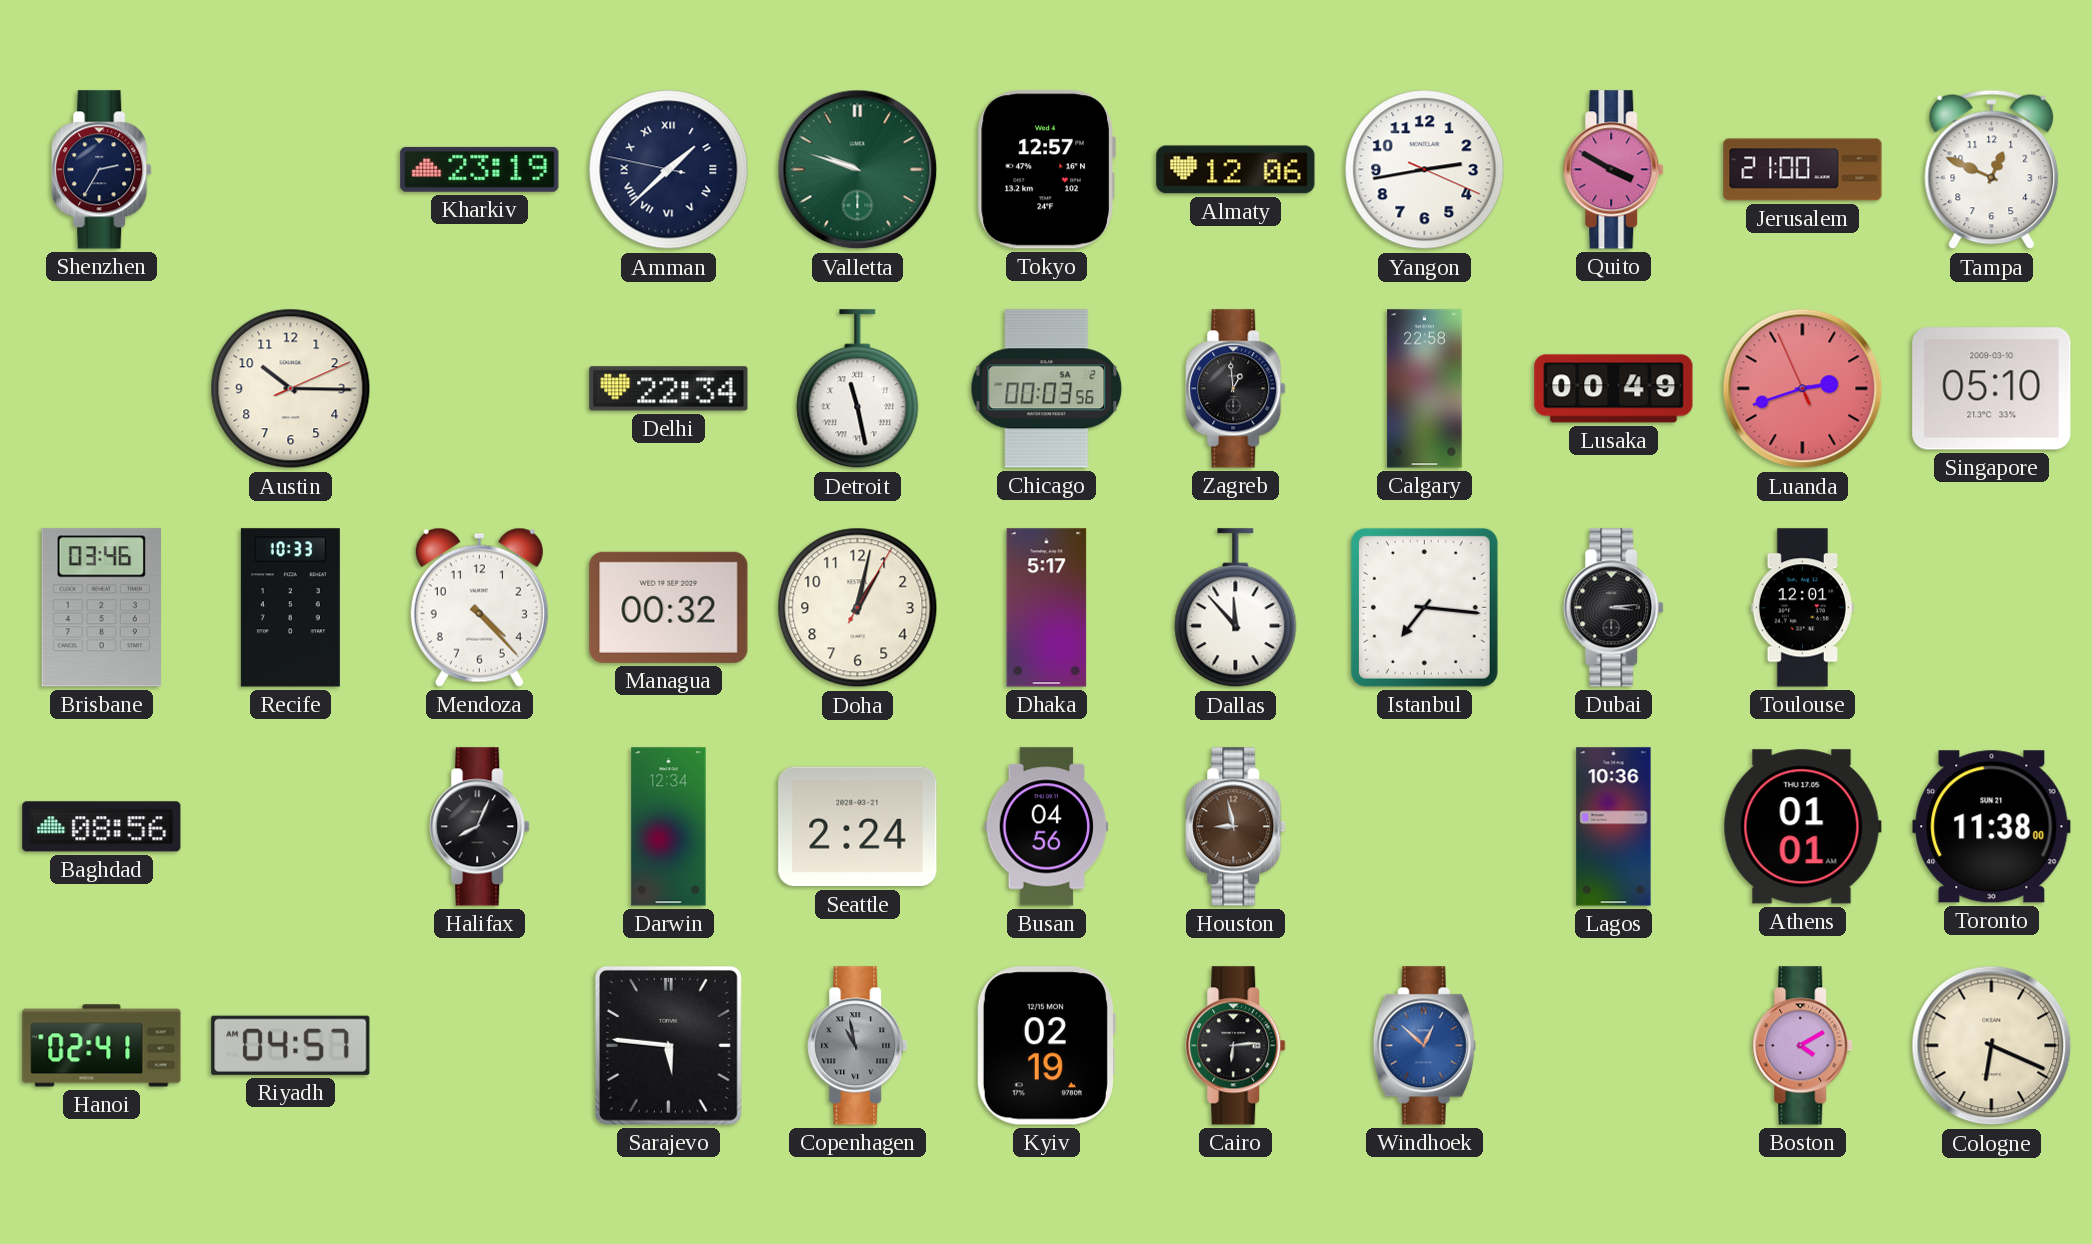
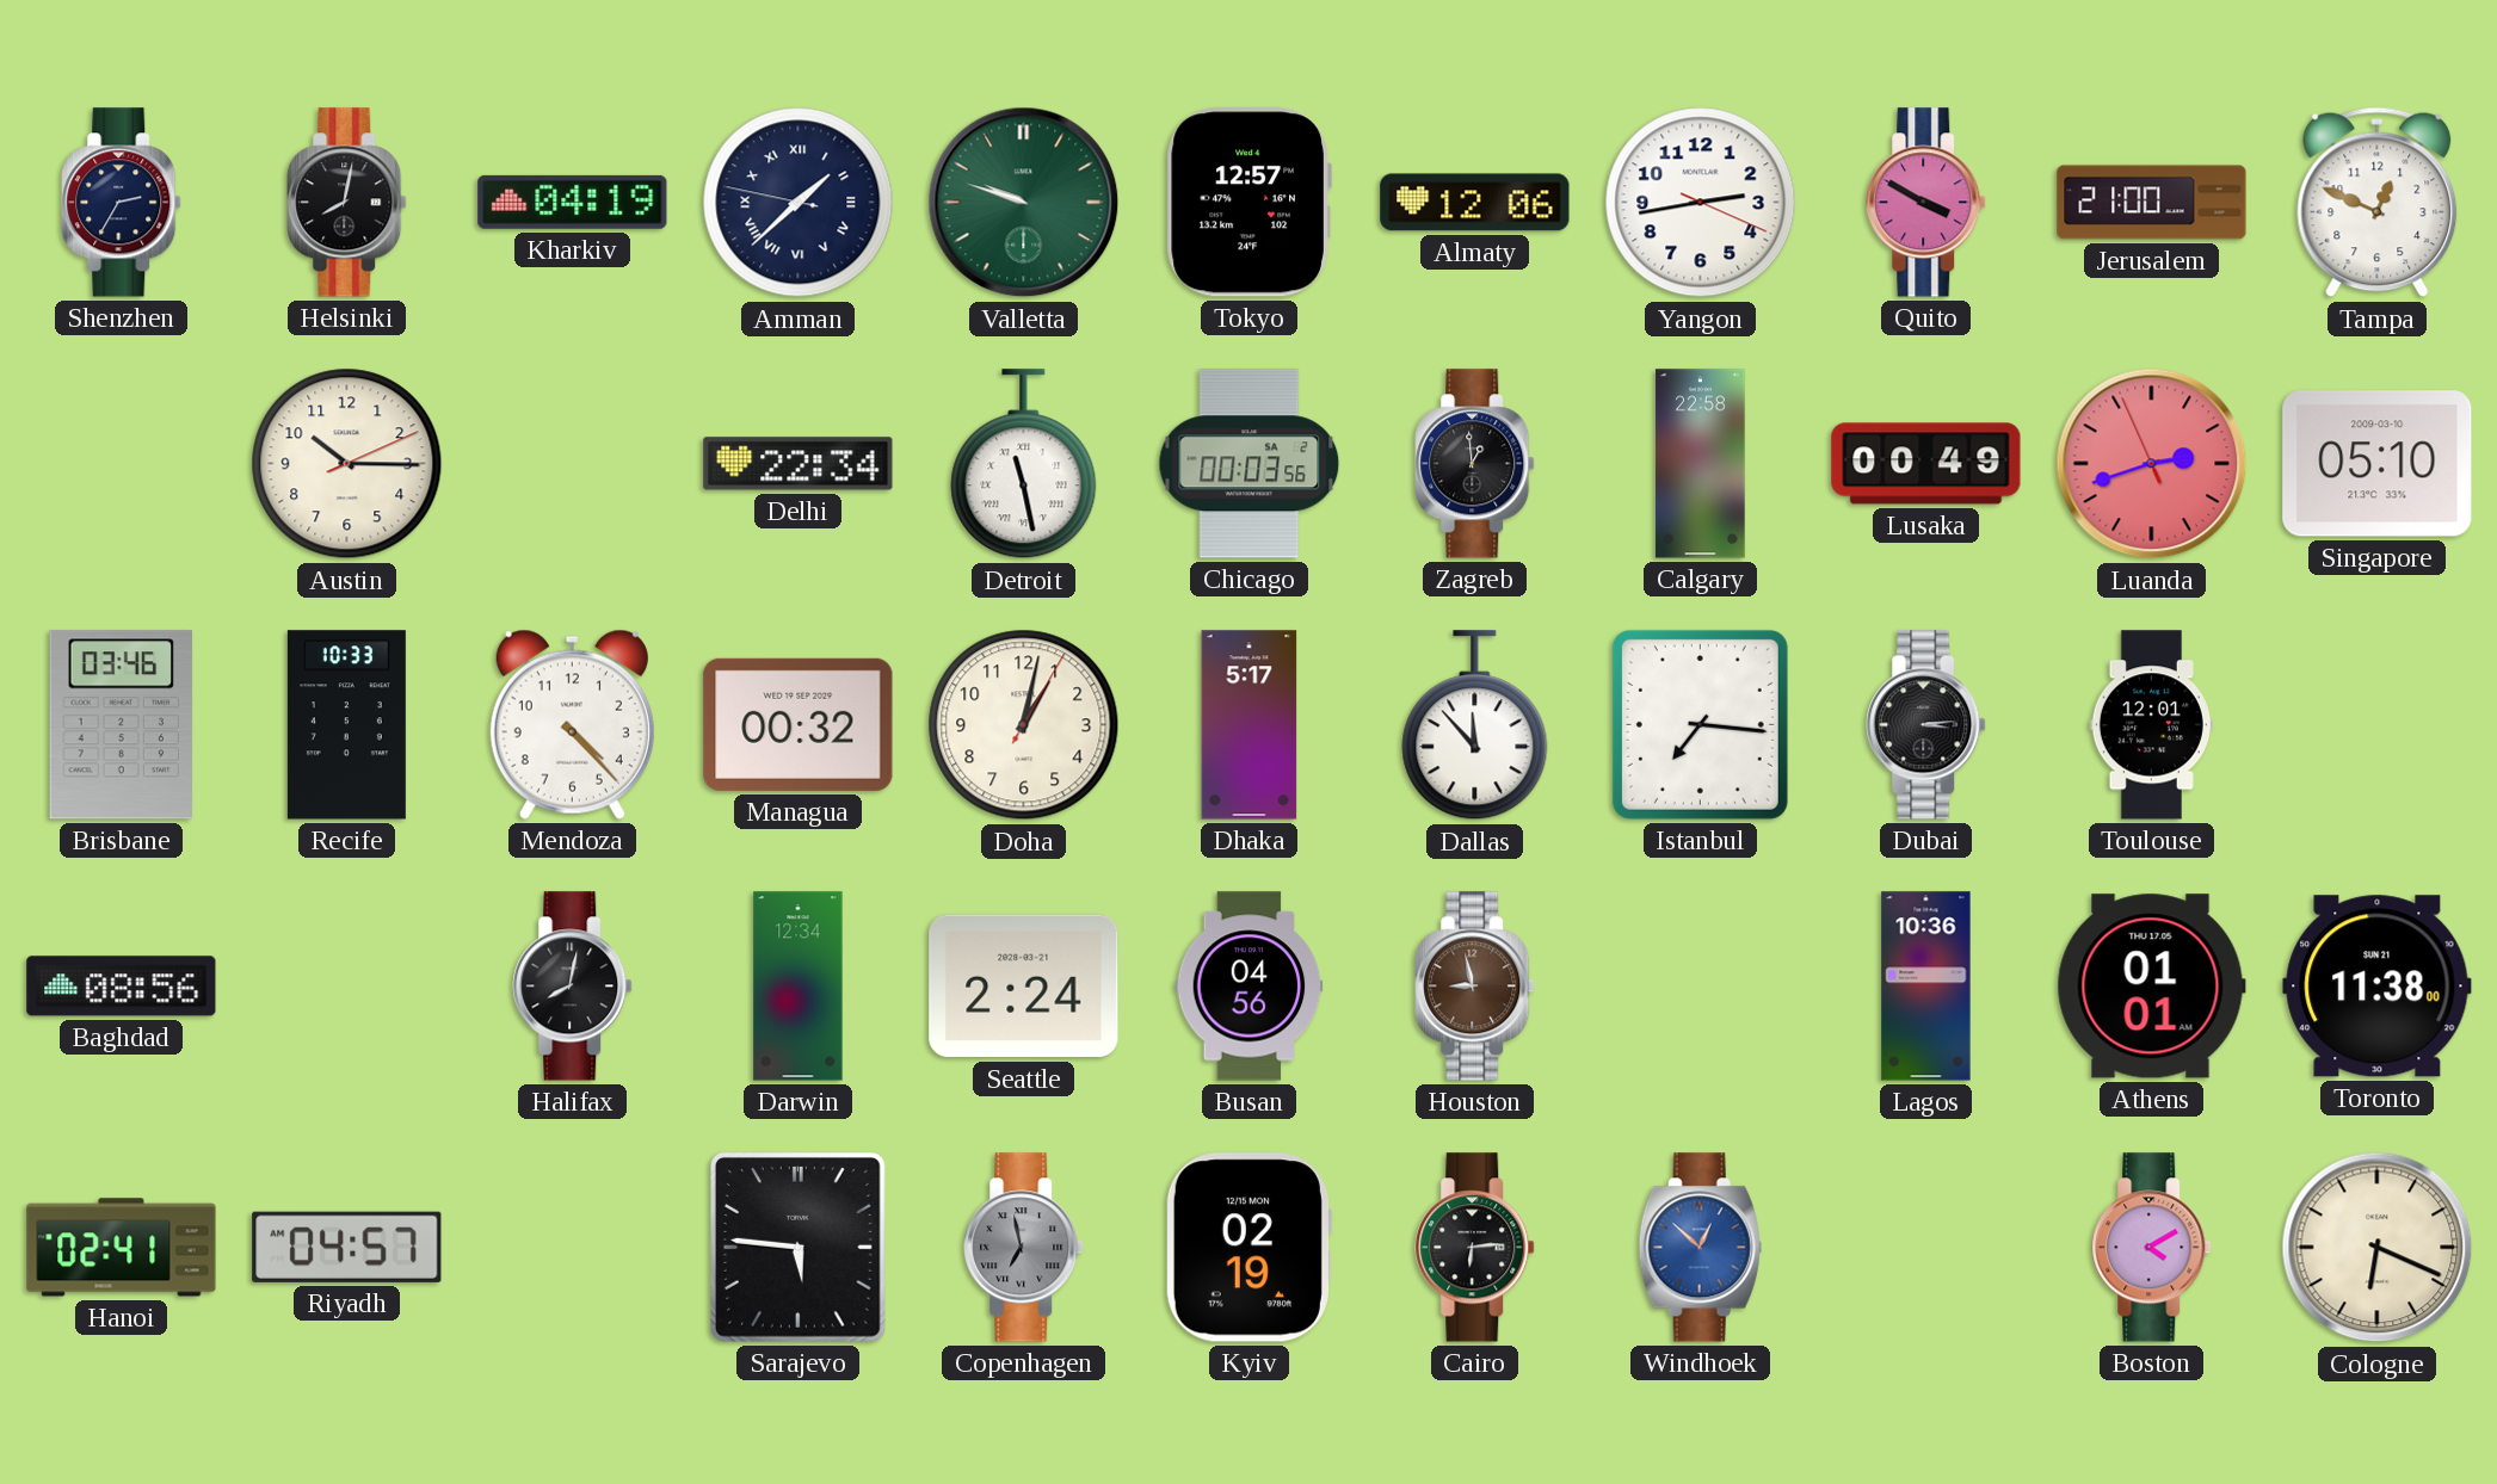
Helsinki: none -> 8:02
Kharkiv: 23:19 -> 04:19
Halifax: 8:04 -> 8:02
Copenhagen: 10:58 -> 6:58
